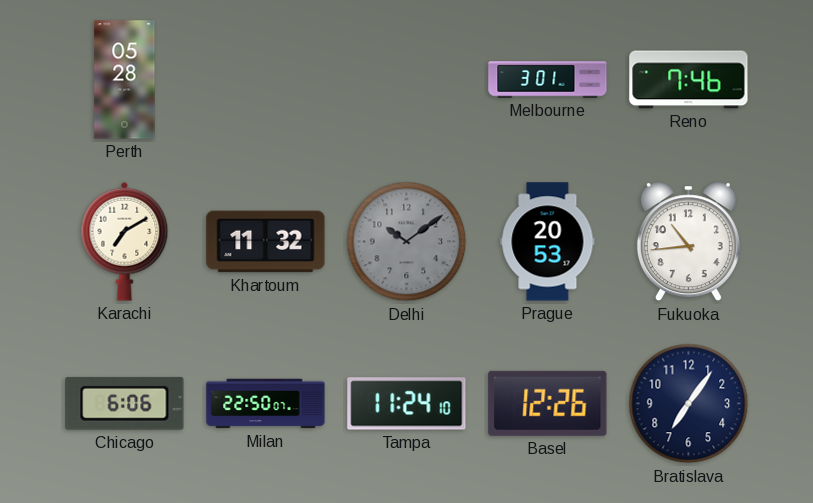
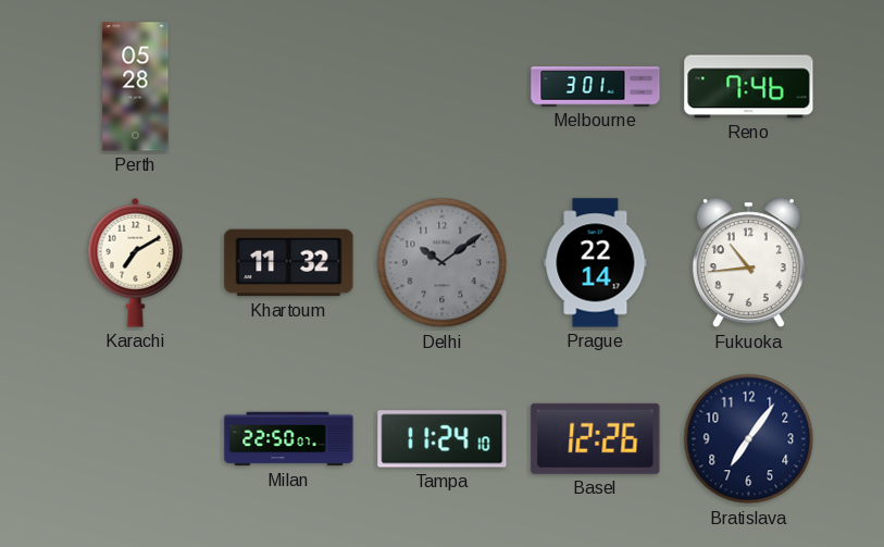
Prague: 20:53 -> 22:14
Chicago: 6:06 -> none
